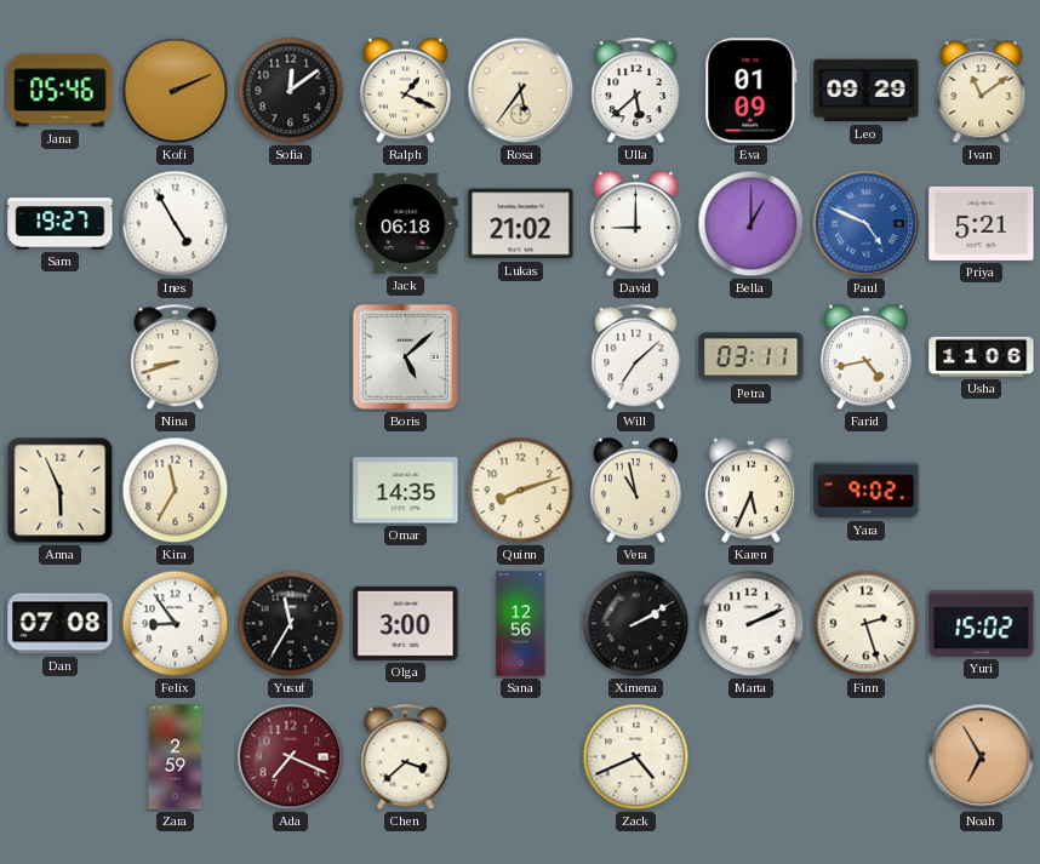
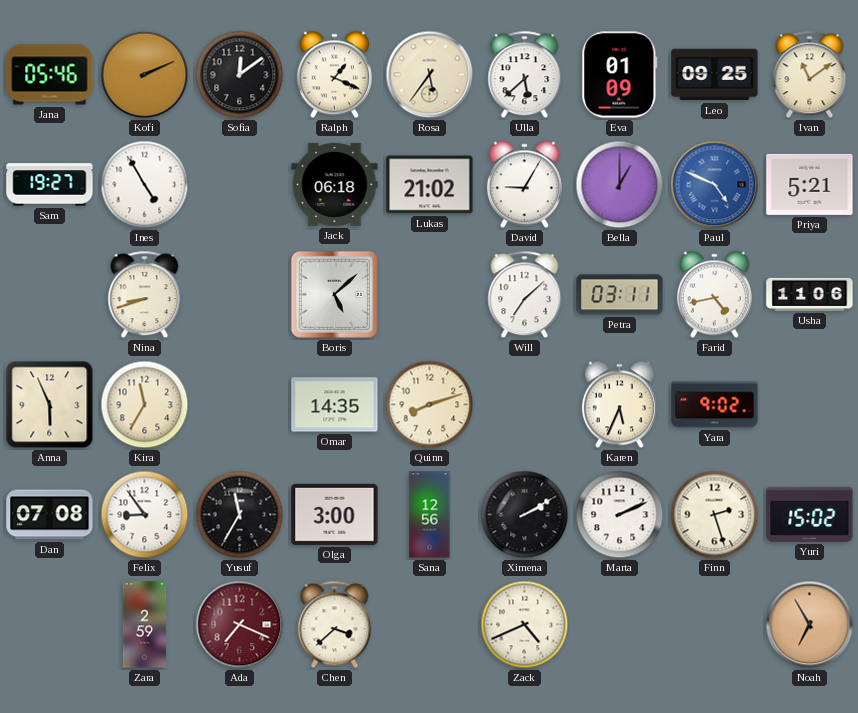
Leo: 09:29 -> 09:25
David: 9:00 -> 9:05
Vera: 10:58 -> none
